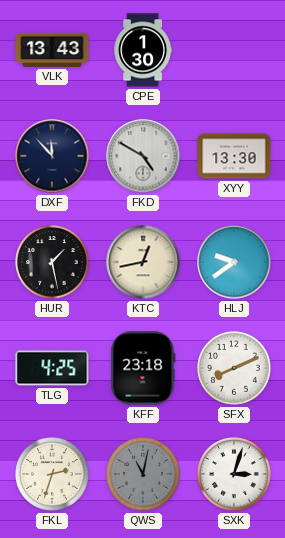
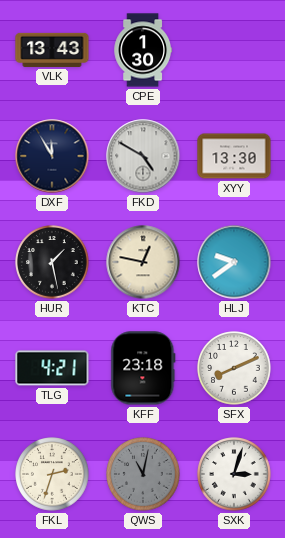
DXF: 11:53 -> 11:55
KTC: 12:43 -> 12:47
TLG: 4:25 -> 4:21
